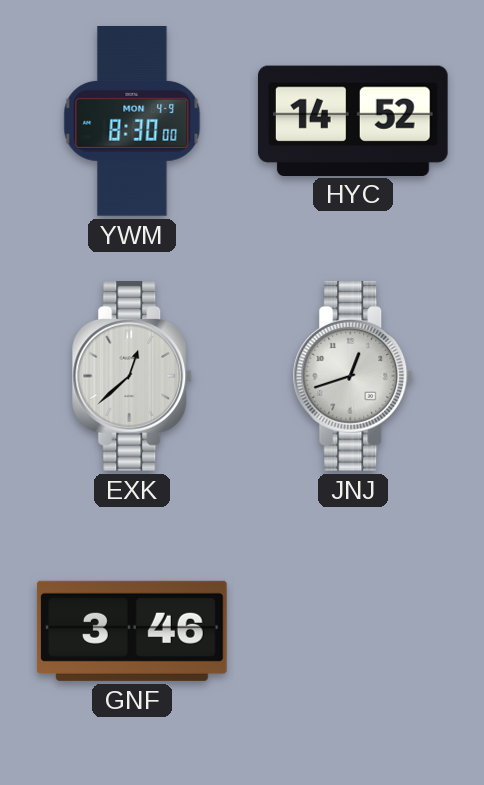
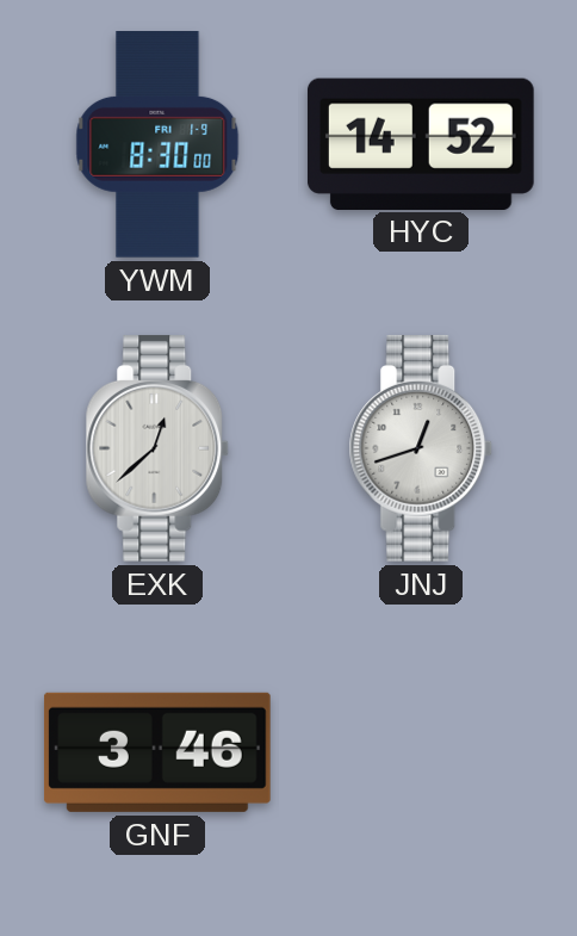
YWM date: MON 4-9 -> FRI 1-9
